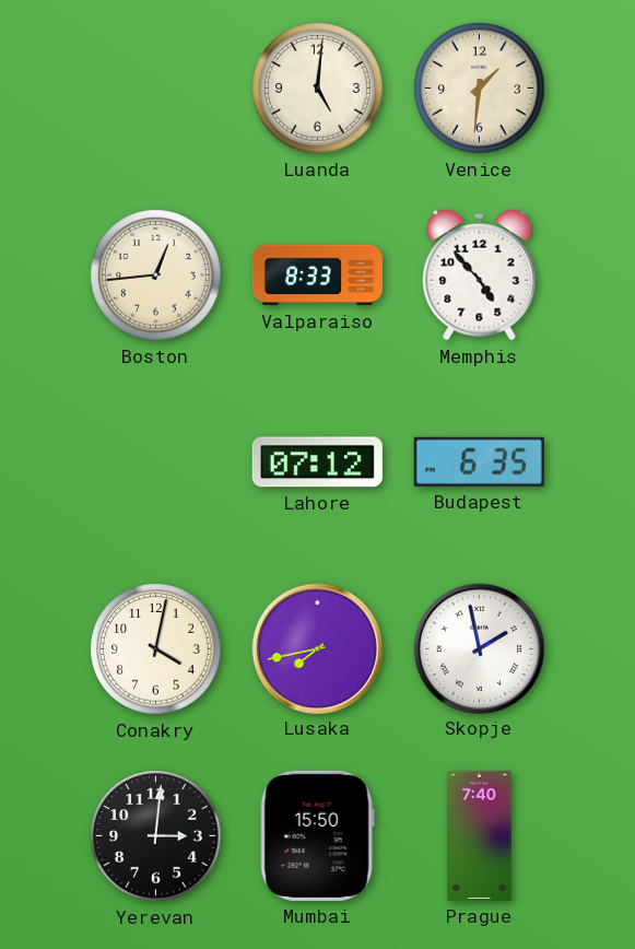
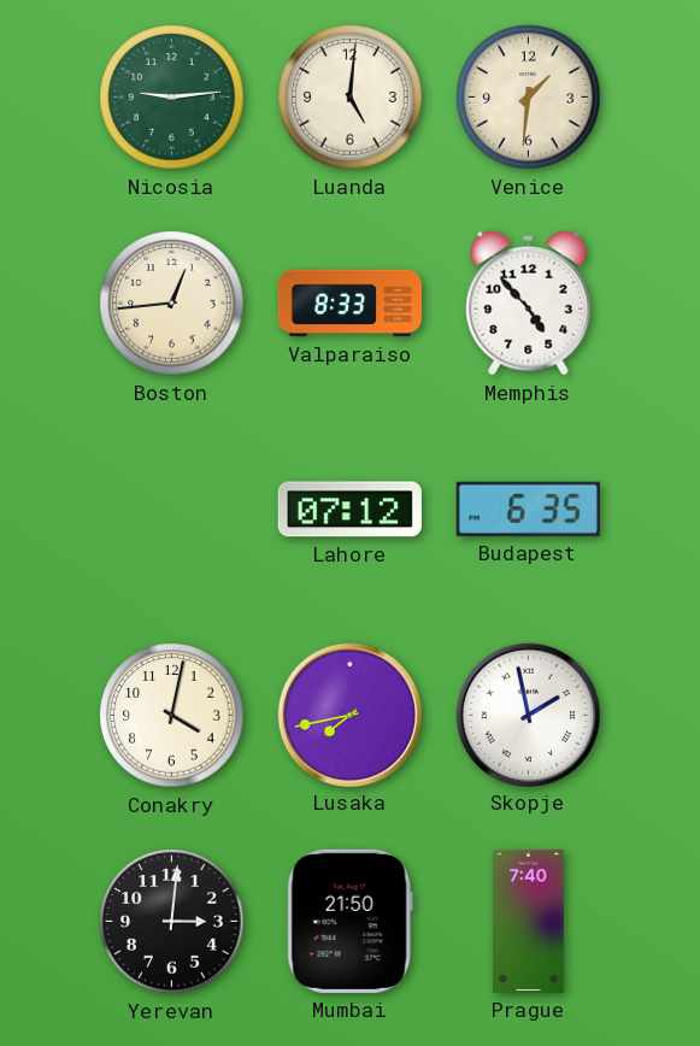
Nicosia: none -> 9:14
Mumbai: 15:50 -> 21:50
